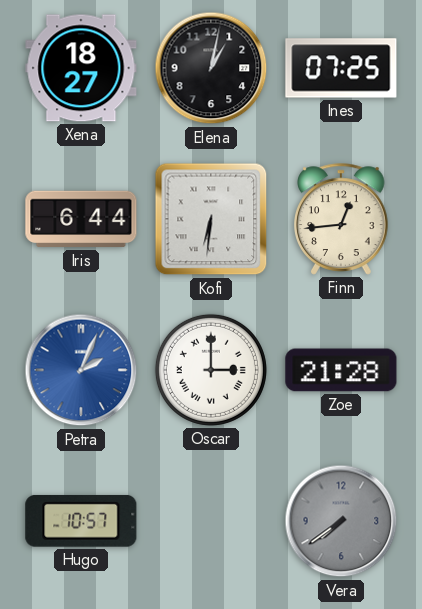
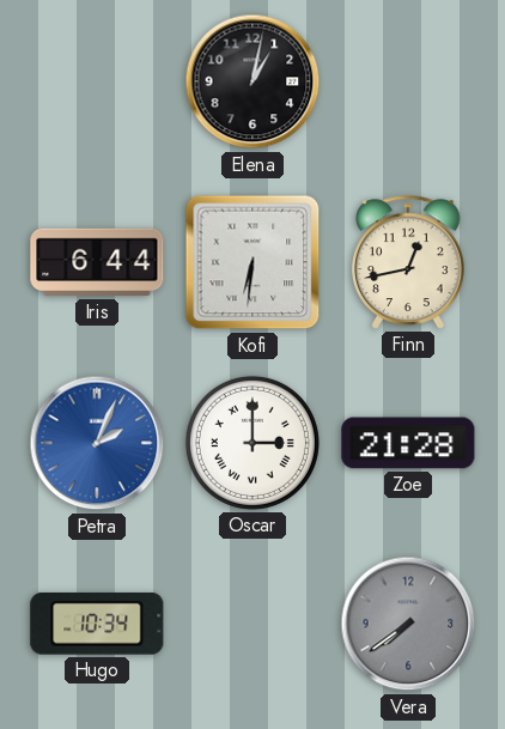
Xena: 18:27 -> none
Ines: 07:25 -> none
Finn: 12:44 -> 12:43
Hugo: 10:57 -> 10:34
